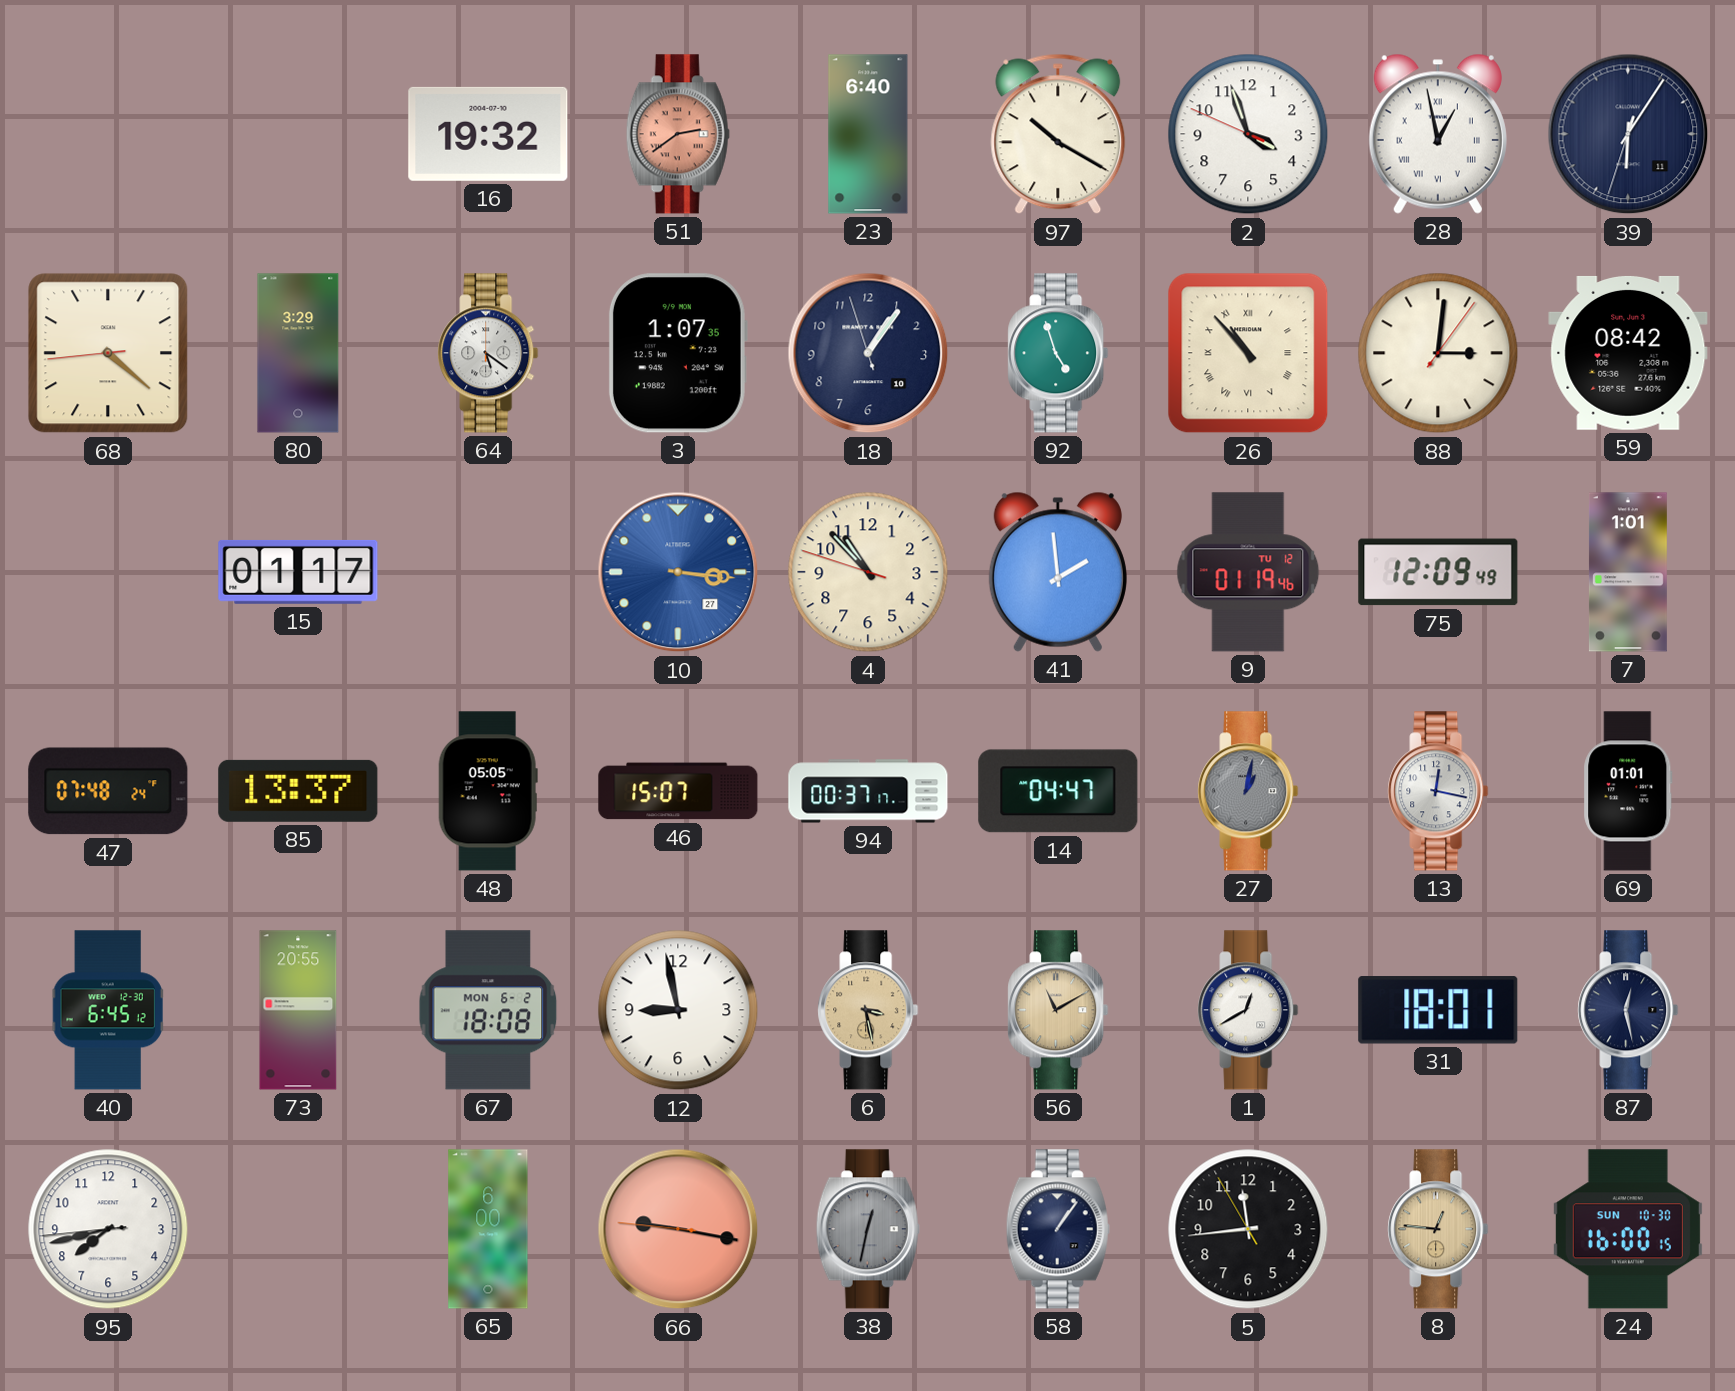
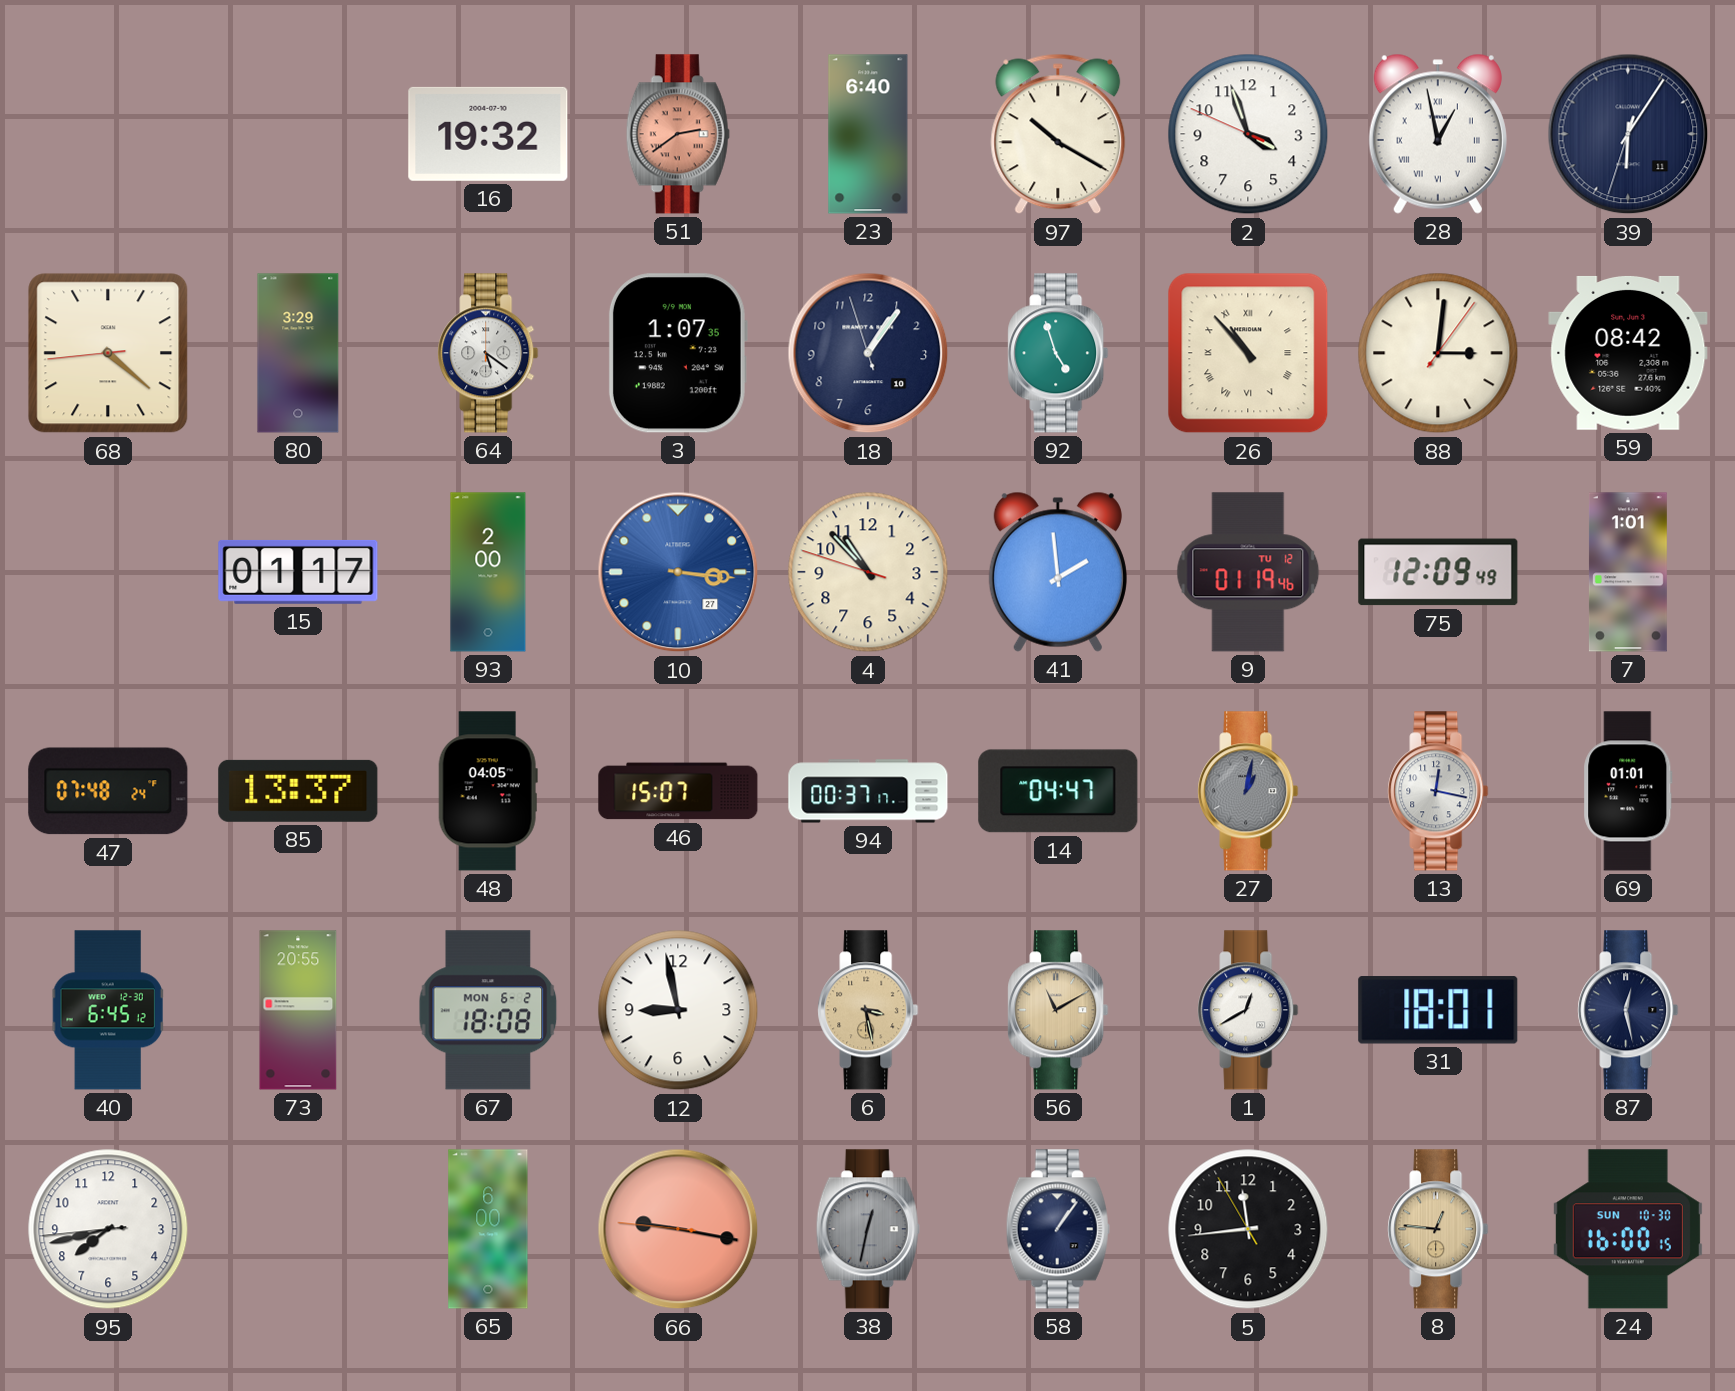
93: none -> 2:00
48: 05:05 -> 04:05
